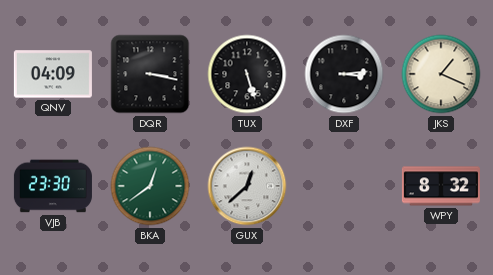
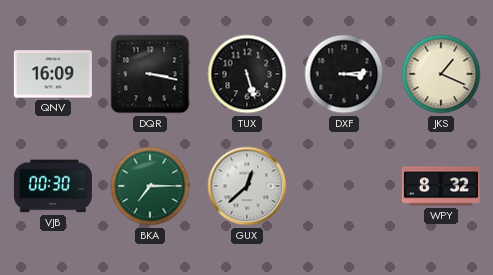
QNV: 04:09 -> 16:09
VJB: 23:30 -> 00:30
BKA: 12:39 -> 7:15
